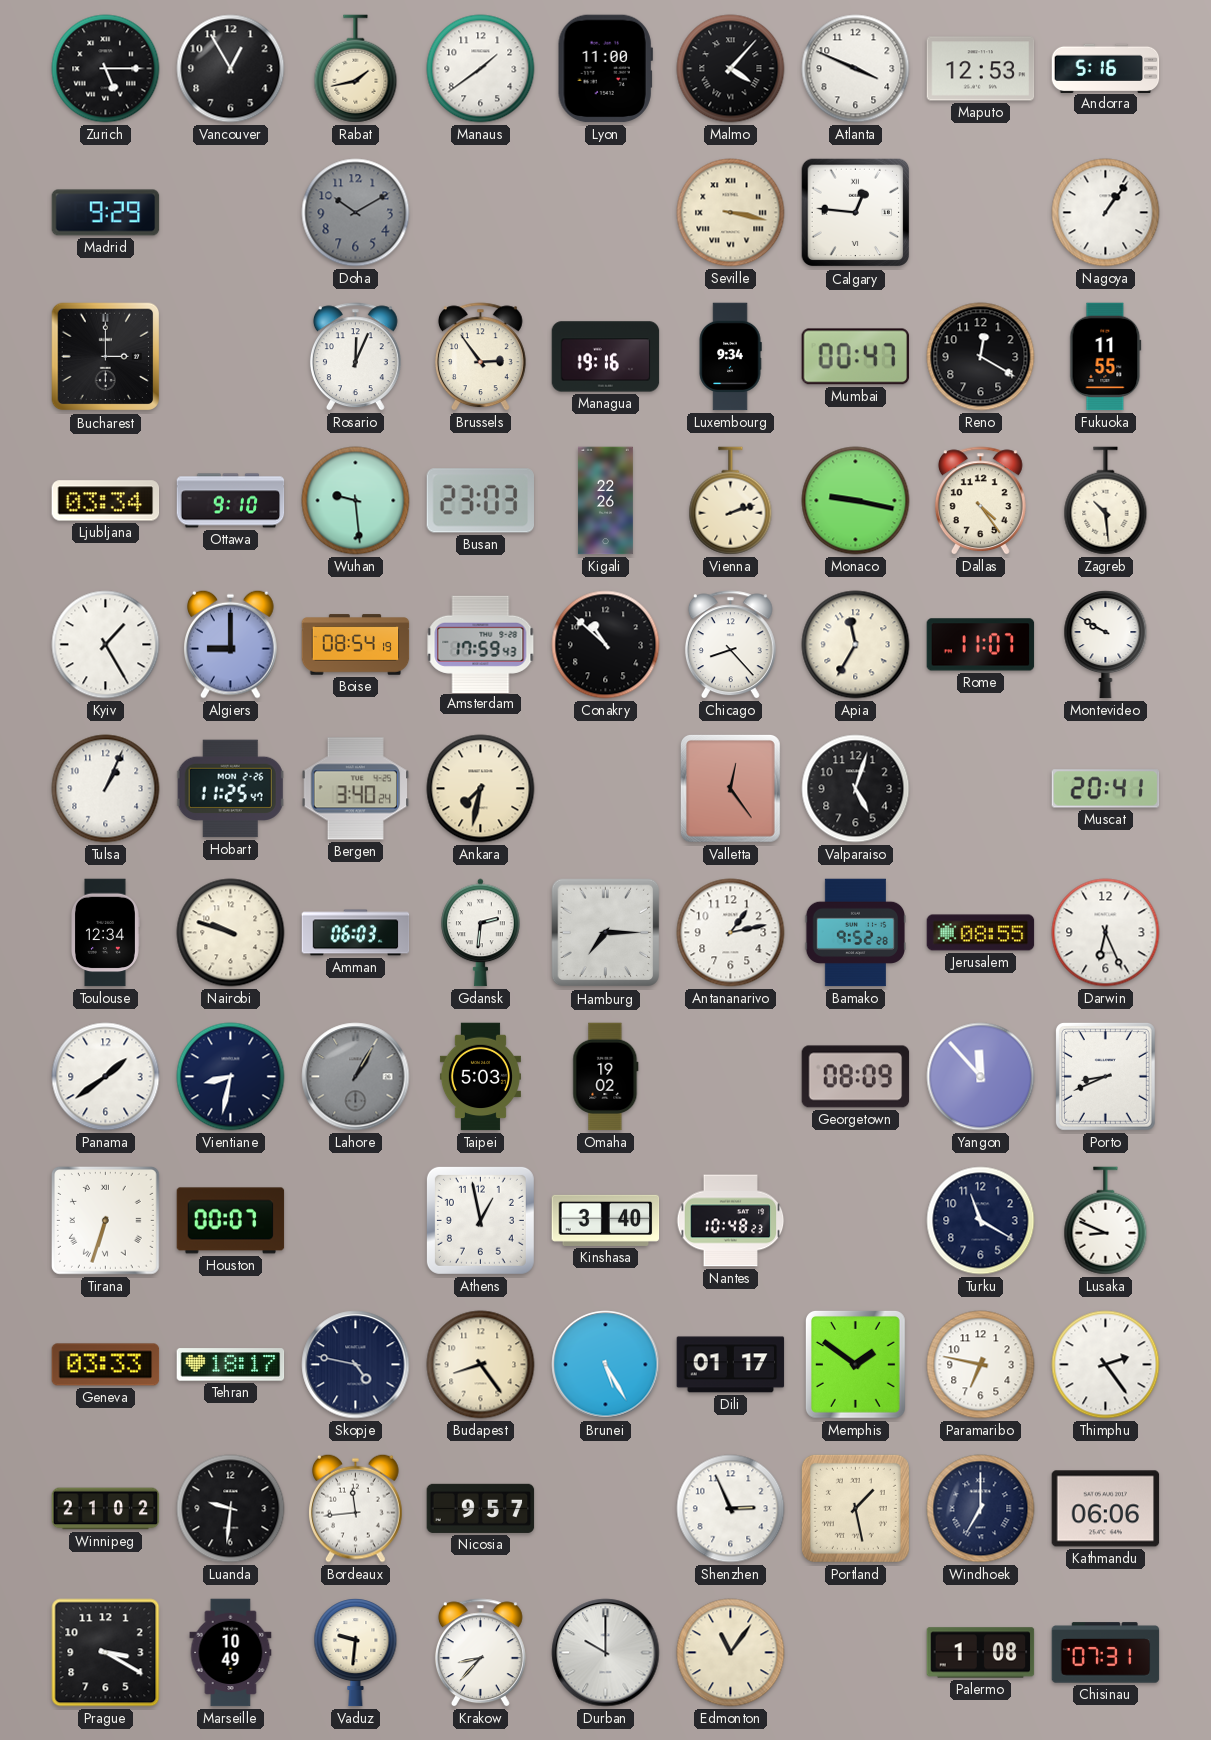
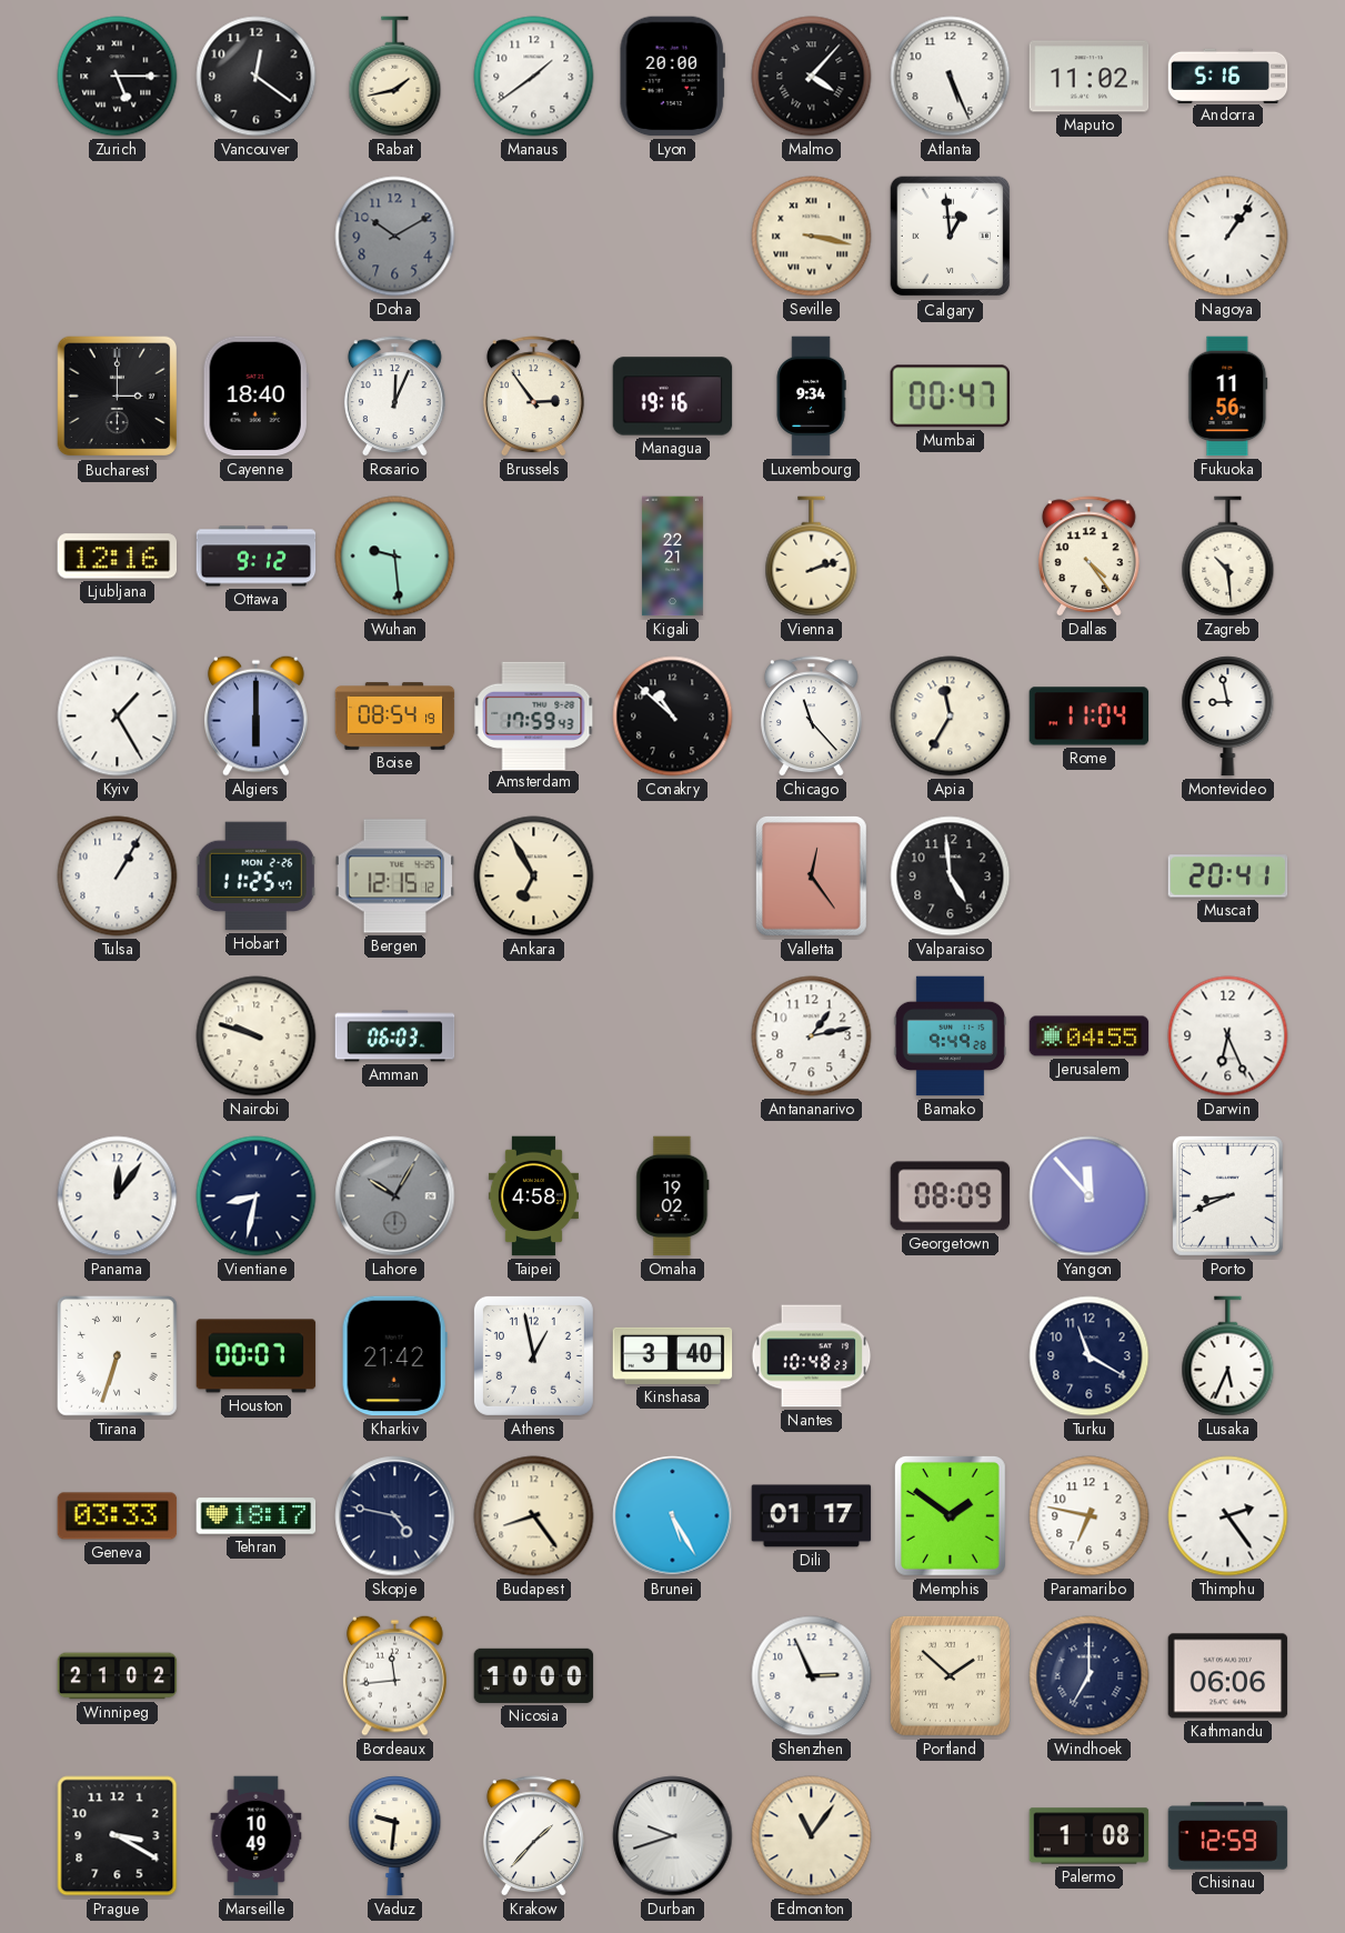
Vancouver: 12:55 -> 12:21
Lyon: 11:00 -> 20:00
Atlanta: 3:49 -> 5:26
Maputo: 12:53 -> 11:02
Madrid: 9:29 -> none
Calgary: 12:46 -> 12:59
Cayenne: none -> 18:40
Reno: 12:20 -> none
Fukuoka: 11:55 -> 11:56
Ljubljana: 03:34 -> 12:16
Ottawa: 9:10 -> 9:12
Busan: 23:03 -> none
Kigali: 22:26 -> 22:21
Monaco: 9:17 -> none
Algiers: 9:00 -> 6:00
Chicago: 8:23 -> 11:23
Rome: 11:07 -> 11:04
Montevideo: 9:50 -> 8:58
Tulsa: 1:04 -> 1:05
Bergen: 3:40 -> 12:15
Ankara: 7:32 -> 6:55
Valparaiso: 5:03 -> 4:59
Toulouse: 12:34 -> none
Gdansk: 2:31 -> none
Hamburg: 7:15 -> none
Bamako: 9:52 -> 9:49
Jerusalem: 08:55 -> 04:55
Panama: 1:39 -> 12:06
Lahore: 1:05 -> 10:05
Taipei: 5:03 -> 4:58
Kharkiv: none -> 21:42
Lusaka: 8:49 -> 5:34
Luanda: 9:31 -> none
Nicosia: 9:57 -> 10:00
Portland: 1:28 -> 1:52
Krakow: 8:37 -> 1:37
Durban: 10:00 -> 9:42
Chisinau: 07:31 -> 12:59
